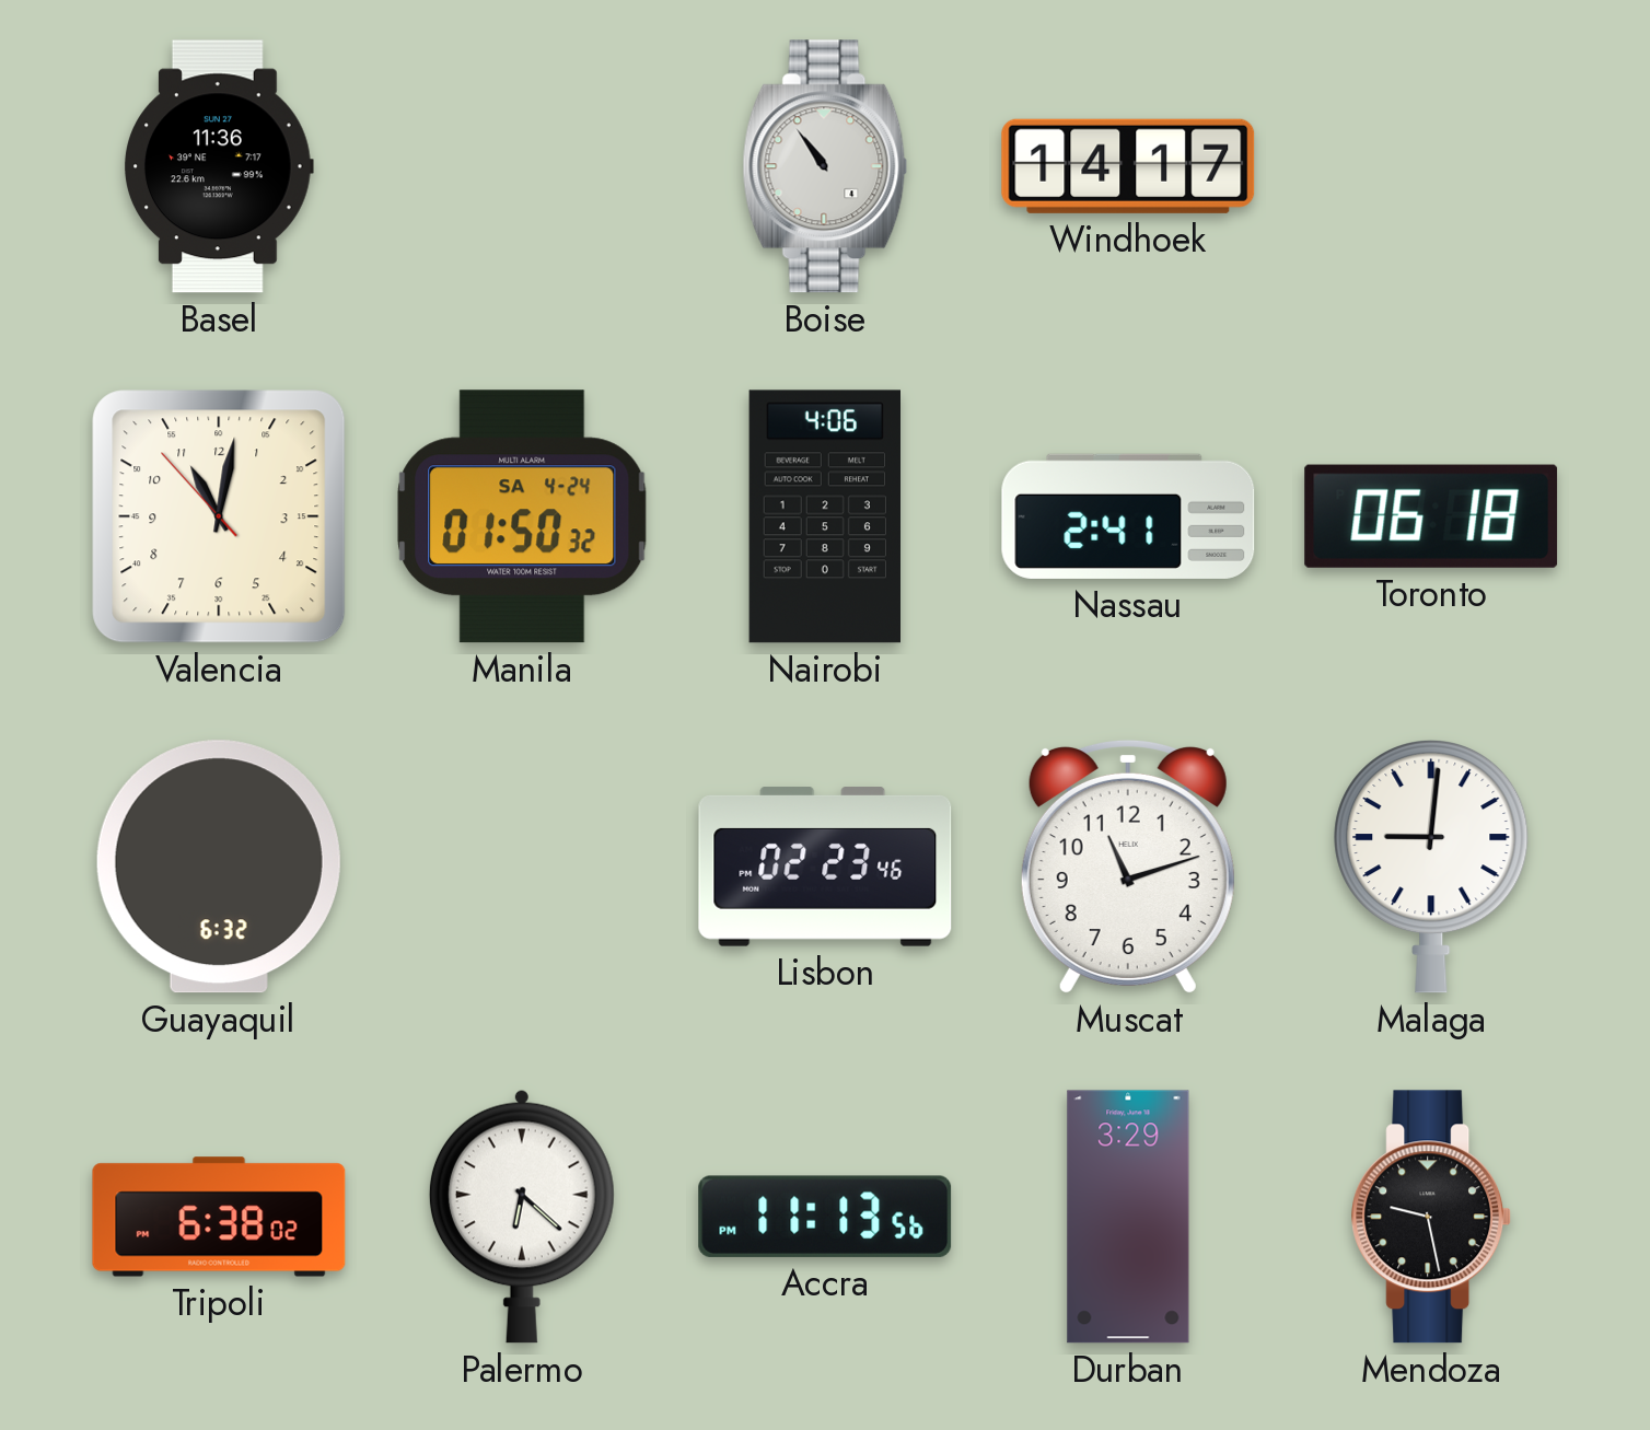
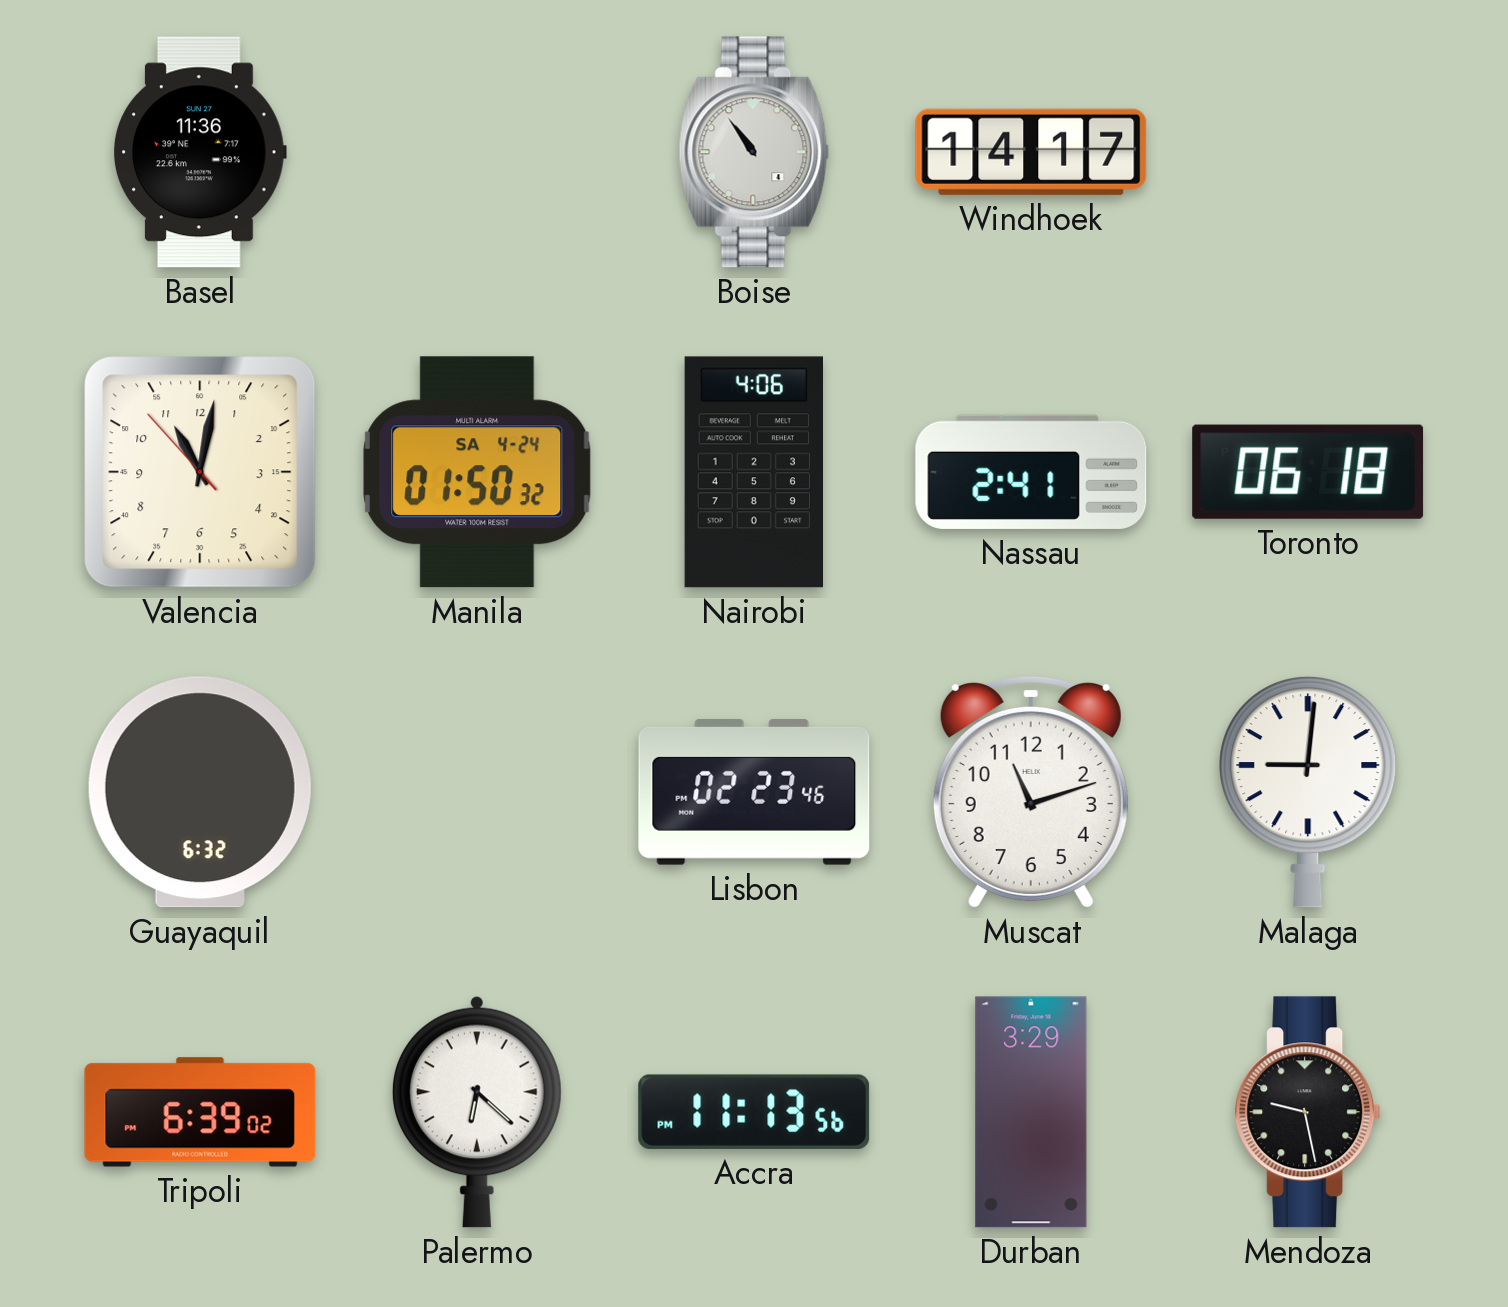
Tripoli: 6:38 -> 6:39
